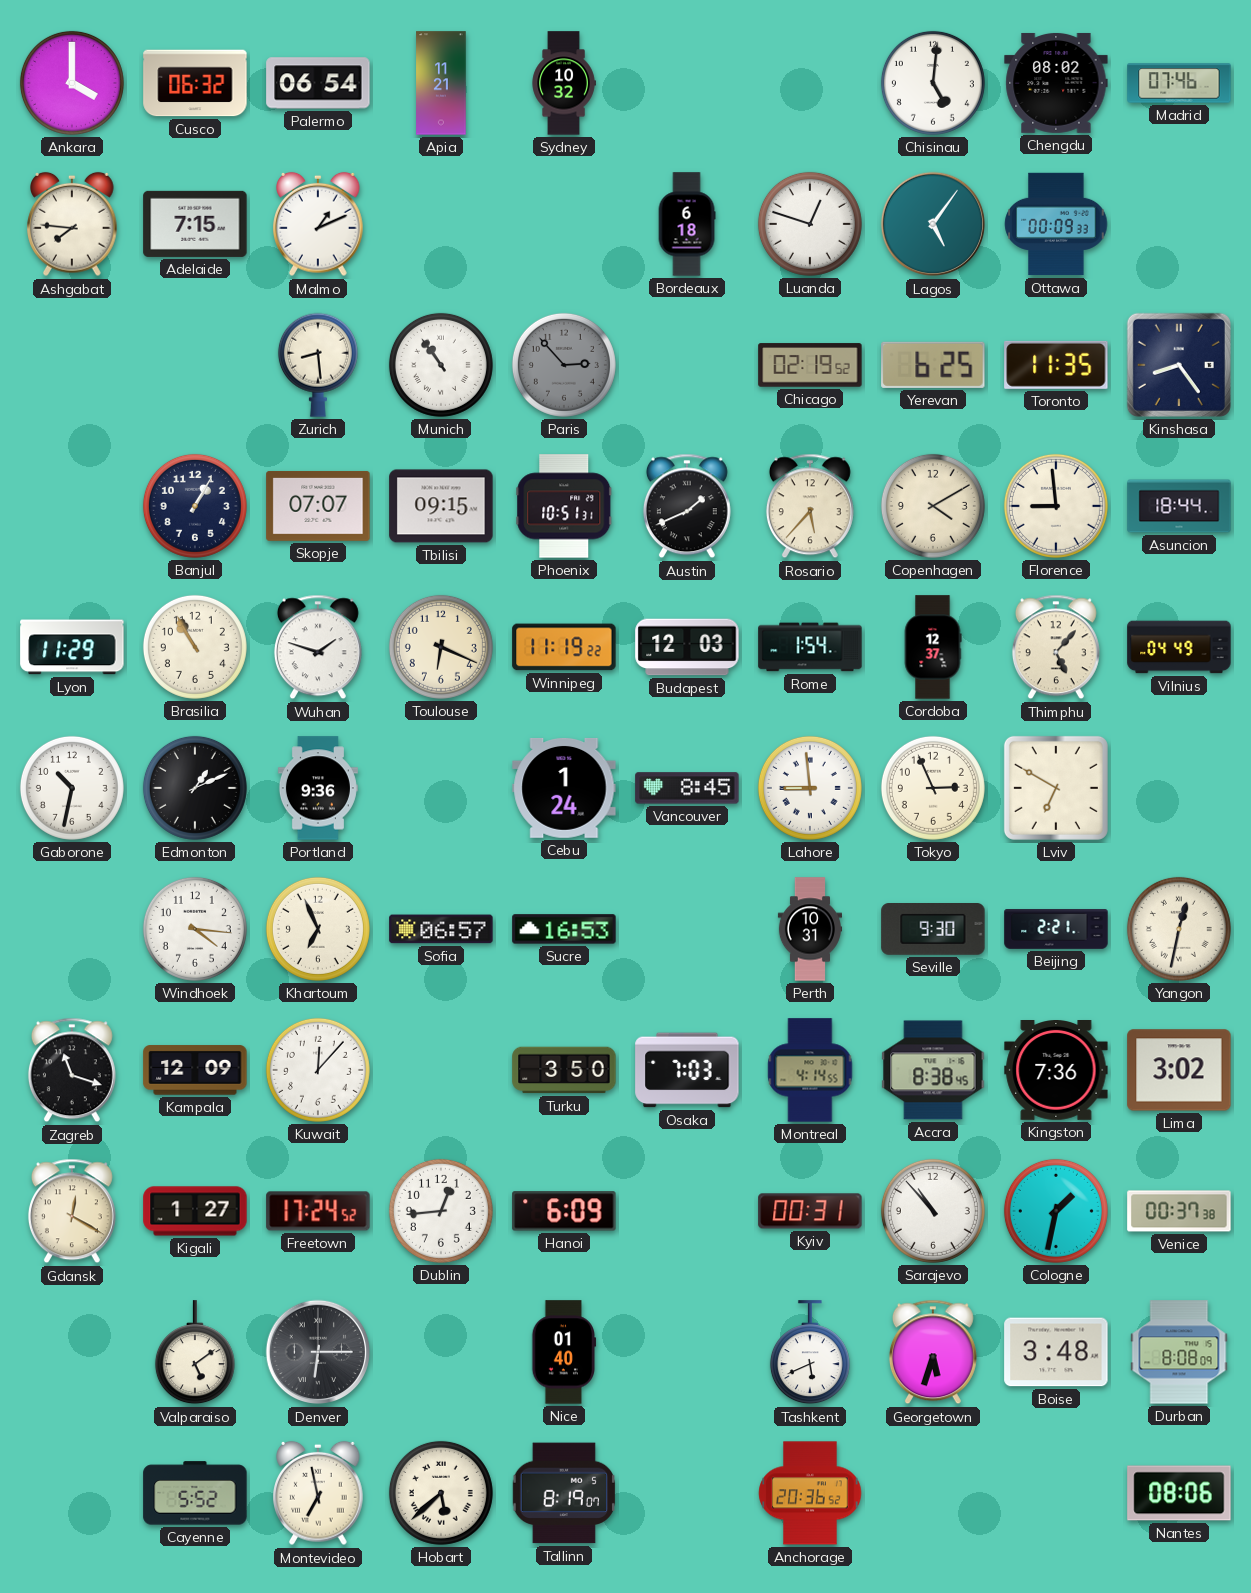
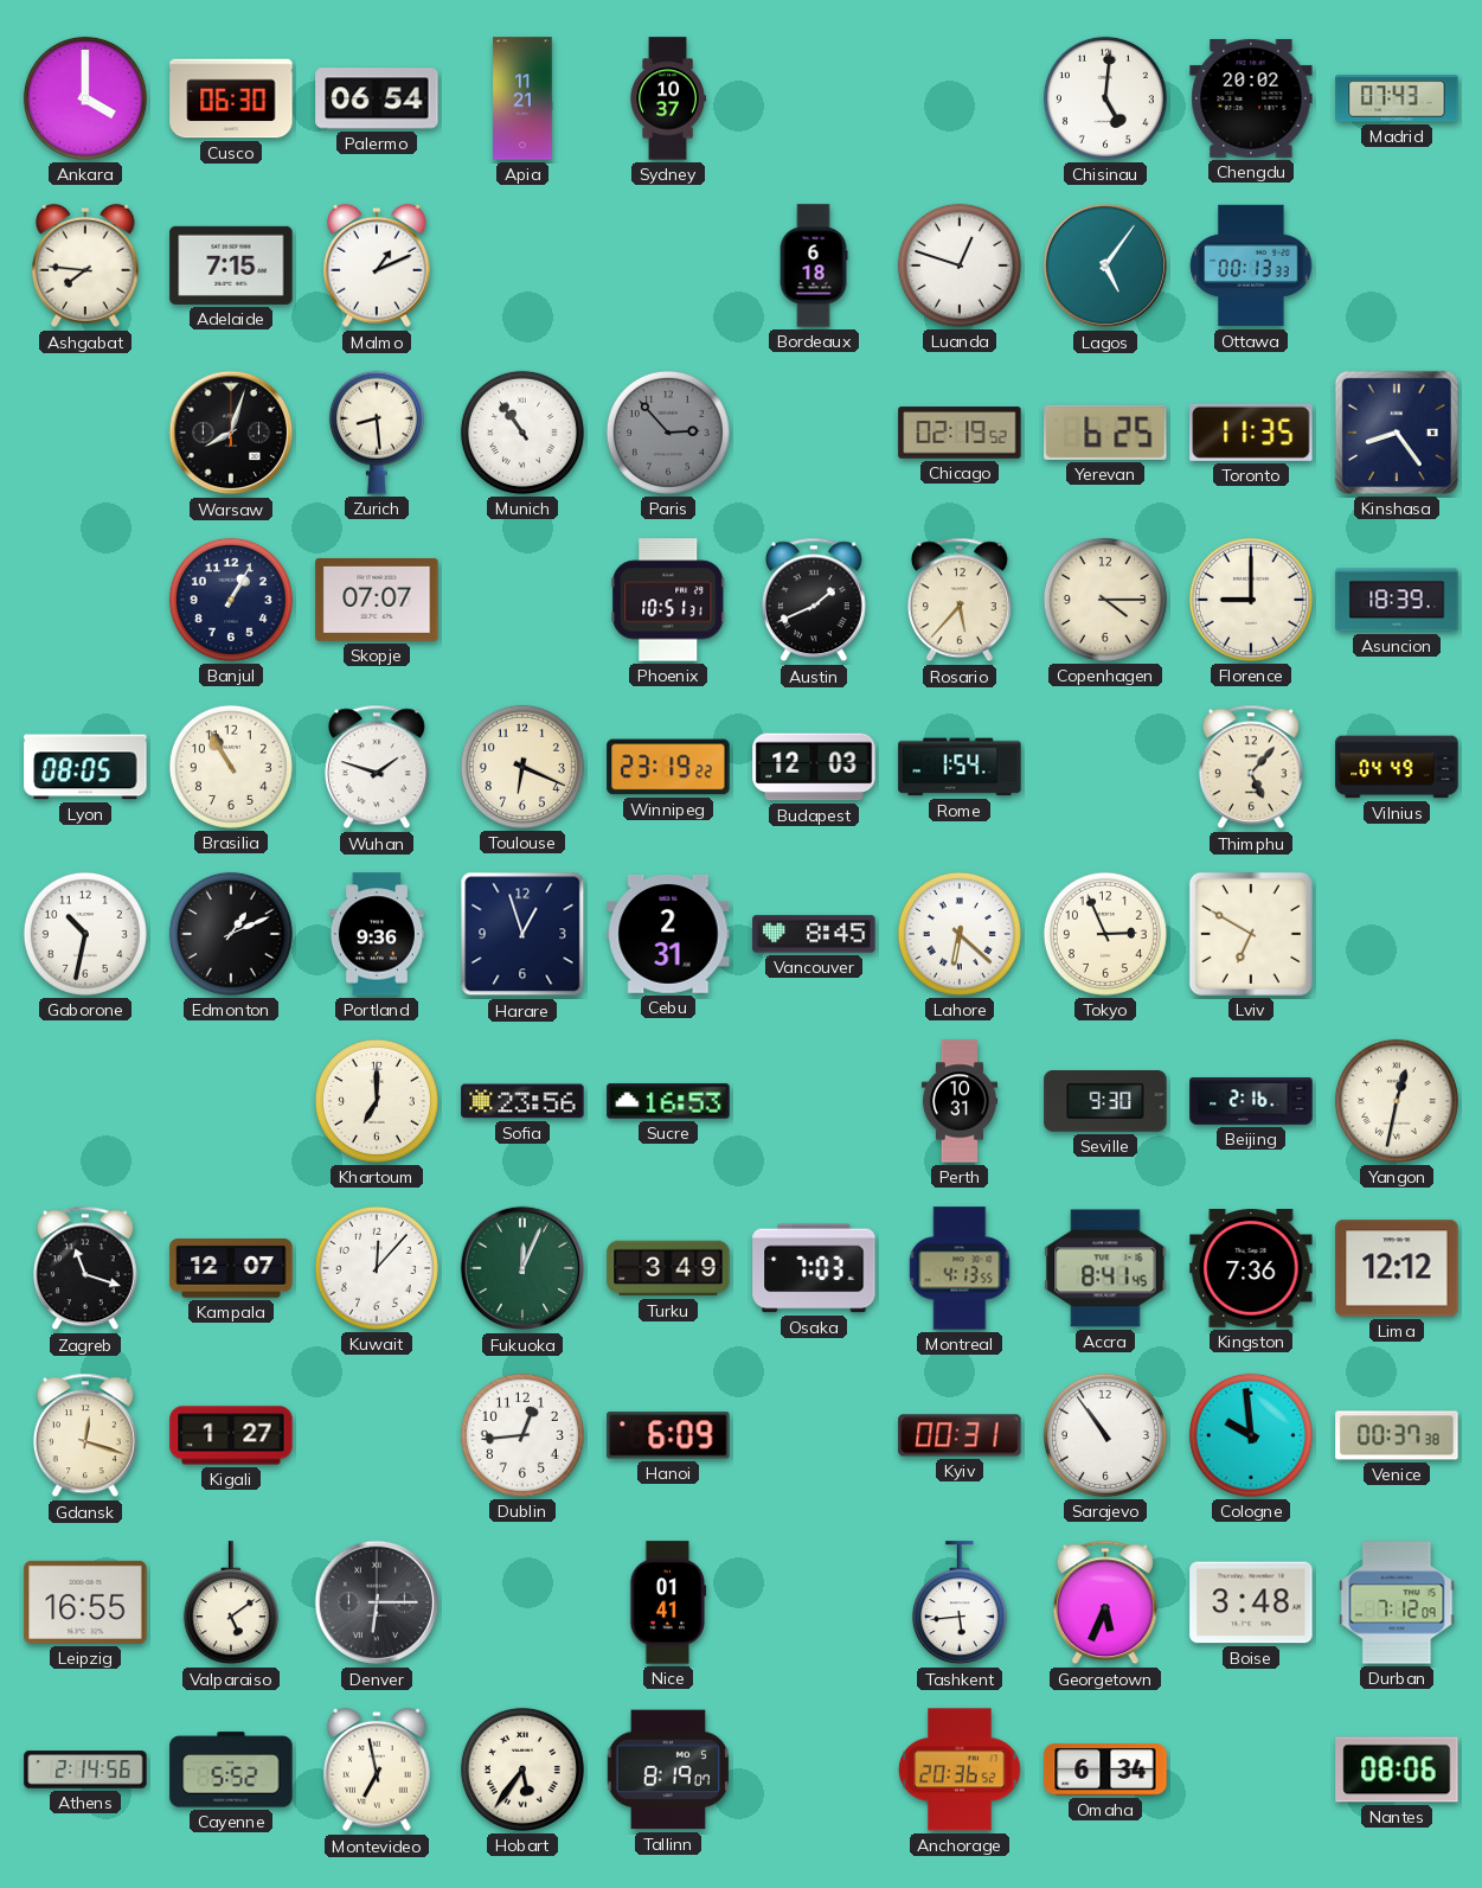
Cusco: 06:32 -> 06:30
Sydney: 10:32 -> 10:37
Chengdu: 08:02 -> 20:02
Madrid: 07:46 -> 07:43
Ottawa: 00:09 -> 00:13
Warsaw: none -> 8:03
Tbilisi: 09:15 -> none
Copenhagen: 4:10 -> 4:15
Florence: 8:59 -> 9:00
Asuncion: 18:44 -> 18:39
Lyon: 11:29 -> 08:05
Winnipeg: 11:19 -> 23:19
Cordoba: 12:37 -> none
Harare: none -> 12:57
Cebu: 1:24 -> 2:31
Lahore: 8:59 -> 6:22
Windhoek: 4:16 -> none
Khartoum: 6:56 -> 7:00
Sofia: 06:57 -> 23:56
Beijing: 2:21 -> 2:16
Kampala: 12:09 -> 12:07
Fukuoka: none -> 12:04
Turku: 3:50 -> 3:49
Montreal: 4:14 -> 4:13
Accra: 8:38 -> 8:41
Lima: 3:02 -> 12:12
Gdansk: 12:20 -> 12:18
Freetown: 17:24 -> none
Sarajevo: 10:53 -> 10:54
Cologne: 1:32 -> 9:59
Leipzig: none -> 16:55
Nice: 01:40 -> 01:41
Tashkent: 5:41 -> 5:44
Georgetown: 5:33 -> 5:34
Durban: 8:08 -> 7:12
Athens: none -> 2:14
Hobart: 5:38 -> 5:36
Omaha: none -> 6:34
